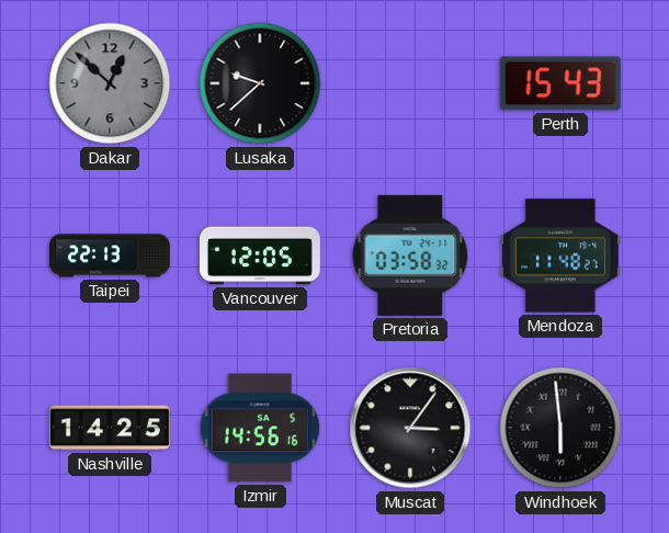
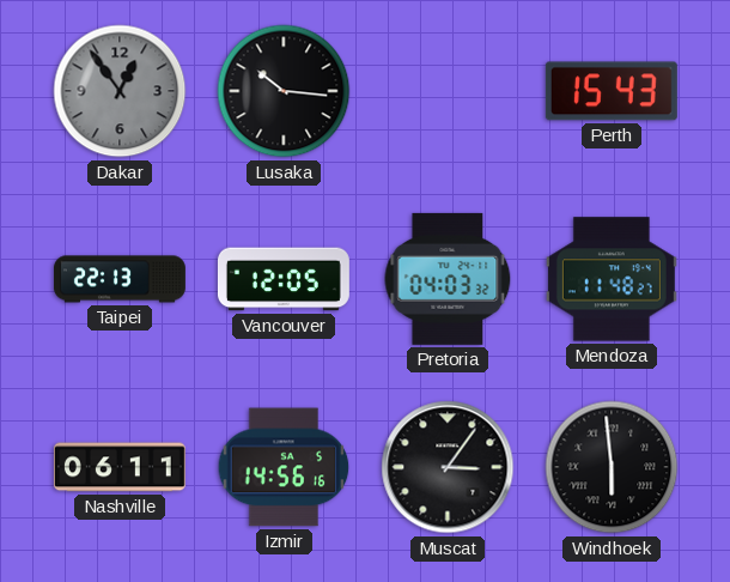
Dakar: 12:52 -> 12:54
Lusaka: 9:38 -> 10:16
Pretoria: 03:58 -> 04:03
Nashville: 14:25 -> 06:11
